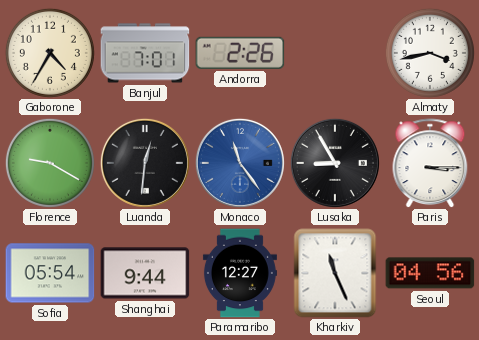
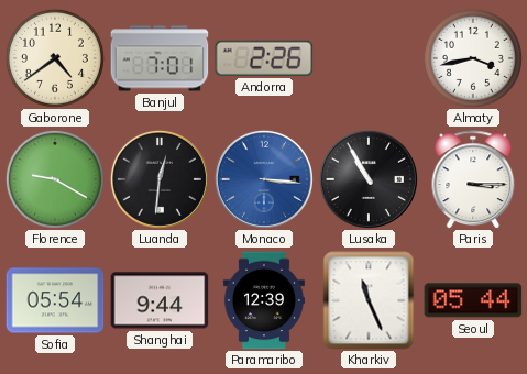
Gaborone: 4:35 -> 4:39
Monaco: 11:24 -> 3:16
Lusaka: 8:55 -> 10:55
Paramaribo: 12:27 -> 12:39
Seoul: 04:56 -> 05:44
